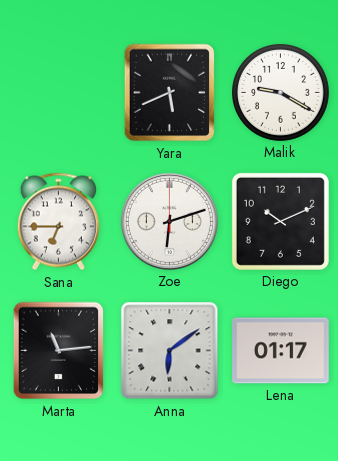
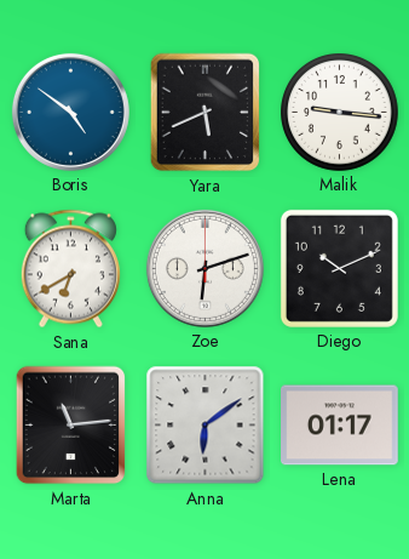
Boris: none -> 4:51
Malik: 9:20 -> 9:16
Sana: 6:45 -> 6:40
